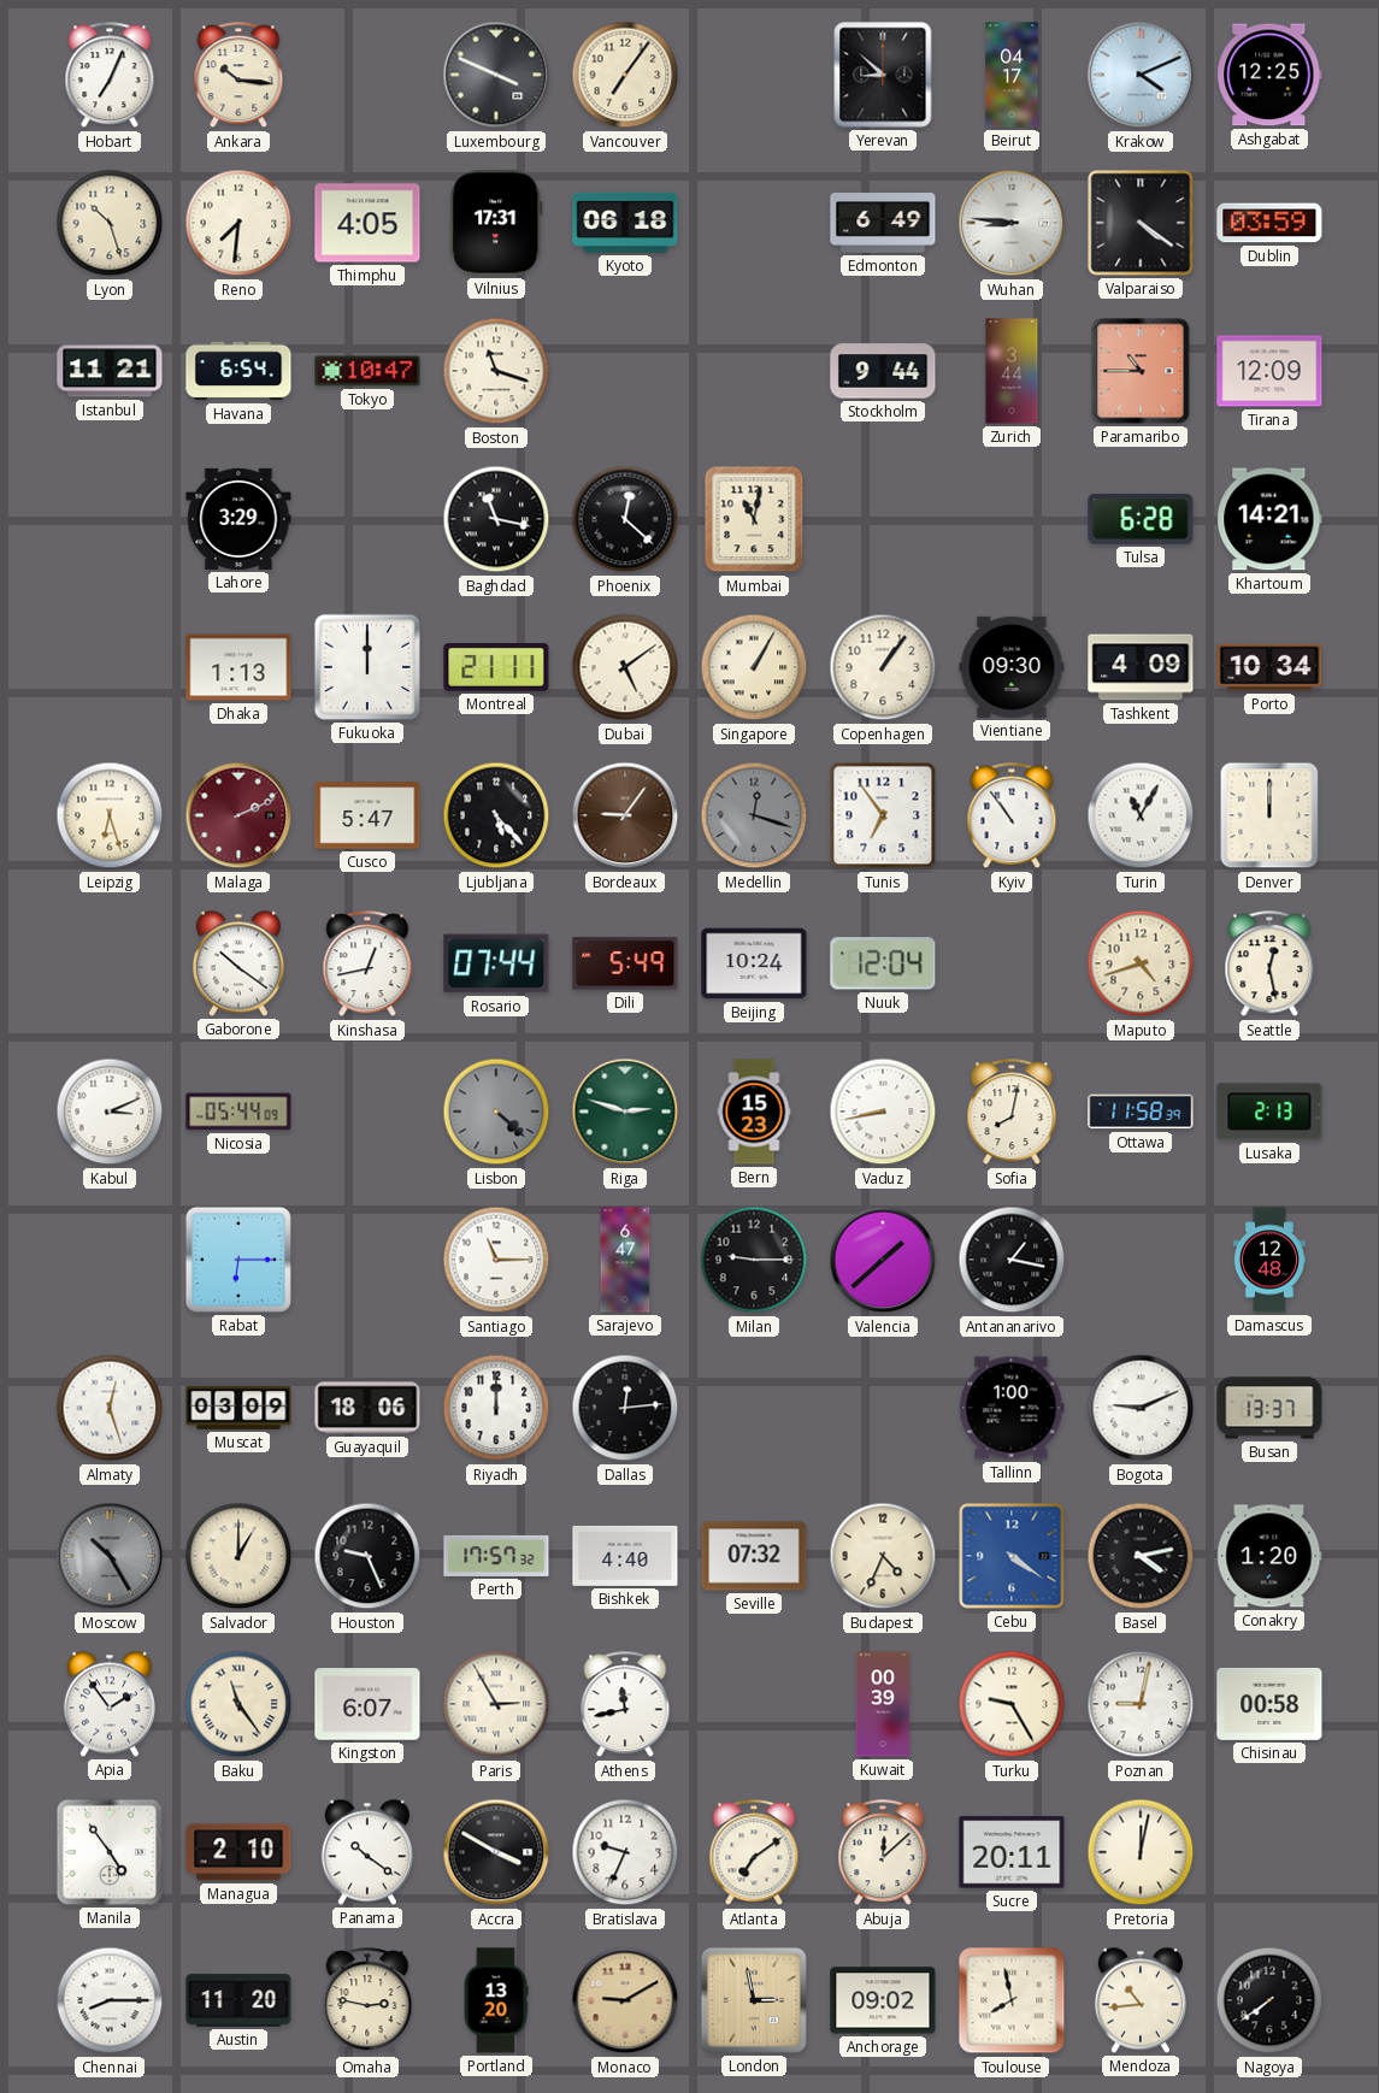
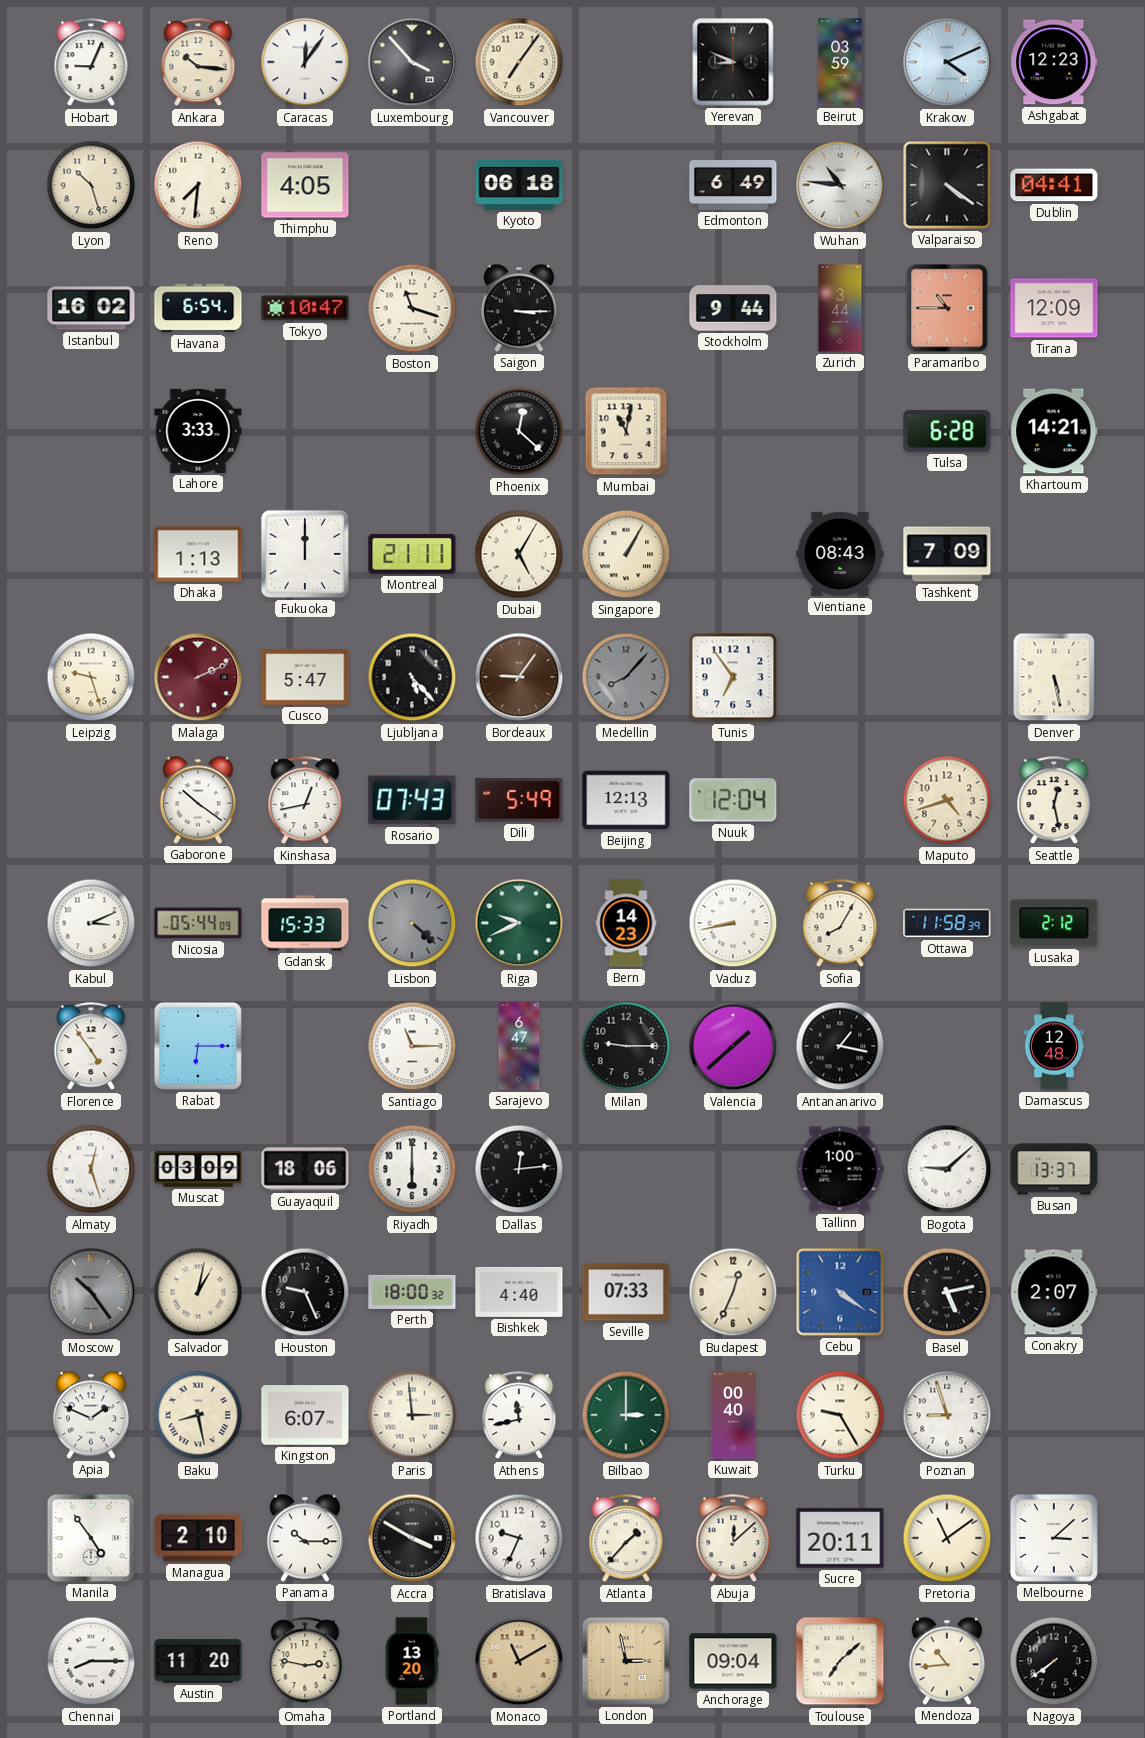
Hobart: 7:04 -> 9:04
Caracas: none -> 12:06
Luxembourg: 3:49 -> 3:53
Yerevan: 8:52 -> 8:49
Beirut: 04:17 -> 03:59
Ashgabat: 12:25 -> 12:23
Vilnius: 17:31 -> none
Wuhan: 8:46 -> 10:46
Dublin: 03:59 -> 04:41
Istanbul: 11:21 -> 16:02
Saigon: none -> 3:15
Lahore: 3:29 -> 3:33
Baghdad: 11:17 -> none
Dubai: 5:09 -> 5:05
Copenhagen: 1:06 -> none
Vientiane: 09:30 -> 08:43
Tashkent: 4:09 -> 7:09
Porto: 10:34 -> none
Leipzig: 6:27 -> 9:27
Medellin: 12:18 -> 8:07
Kyiv: 10:54 -> none
Turin: 11:05 -> none
Denver: 12:00 -> 5:28
Rosario: 07:44 -> 07:43
Beijing: 10:24 -> 12:13
Gdansk: none -> 15:33
Riga: 2:48 -> 9:41
Bern: 15:23 -> 14:23
Sofia: 8:02 -> 8:05
Lusaka: 2:13 -> 2:12
Florence: none -> 4:54
Riyadh: 12:00 -> 6:00
Bogota: 9:11 -> 9:08
Moscow: 10:25 -> 10:24
Salvador: 1:00 -> 1:02
Perth: 17:57 -> 18:00
Seville: 07:32 -> 07:33
Budapest: 4:34 -> 12:34
Basel: 4:13 -> 5:13
Conakry: 1:20 -> 2:07
Apia: 1:54 -> 1:49
Baku: 11:24 -> 8:28
Paris: 2:55 -> 2:59
Bilbao: none -> 3:00
Kuwait: 00:39 -> 00:40
Poznan: 9:02 -> 8:57
Chisinau: 00:58 -> none
Panama: 10:21 -> 10:15
Atlanta: 7:09 -> 1:37
Pretoria: 12:02 -> 11:09
Melbourne: none -> 3:08
Monaco: 9:10 -> 11:10
Anchorage: 09:02 -> 09:04
Toulouse: 7:58 -> 7:08
